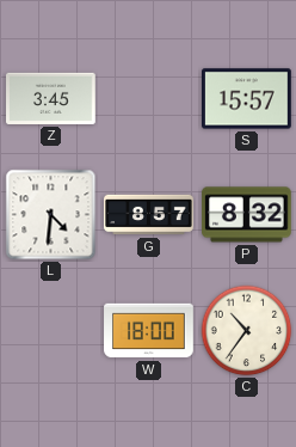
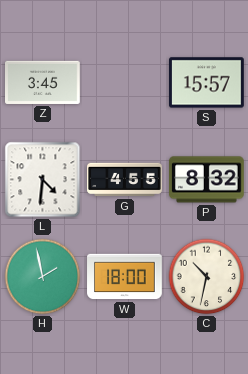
G: 8:57 -> 4:55
H: none -> 1:58
C: 10:36 -> 10:32
